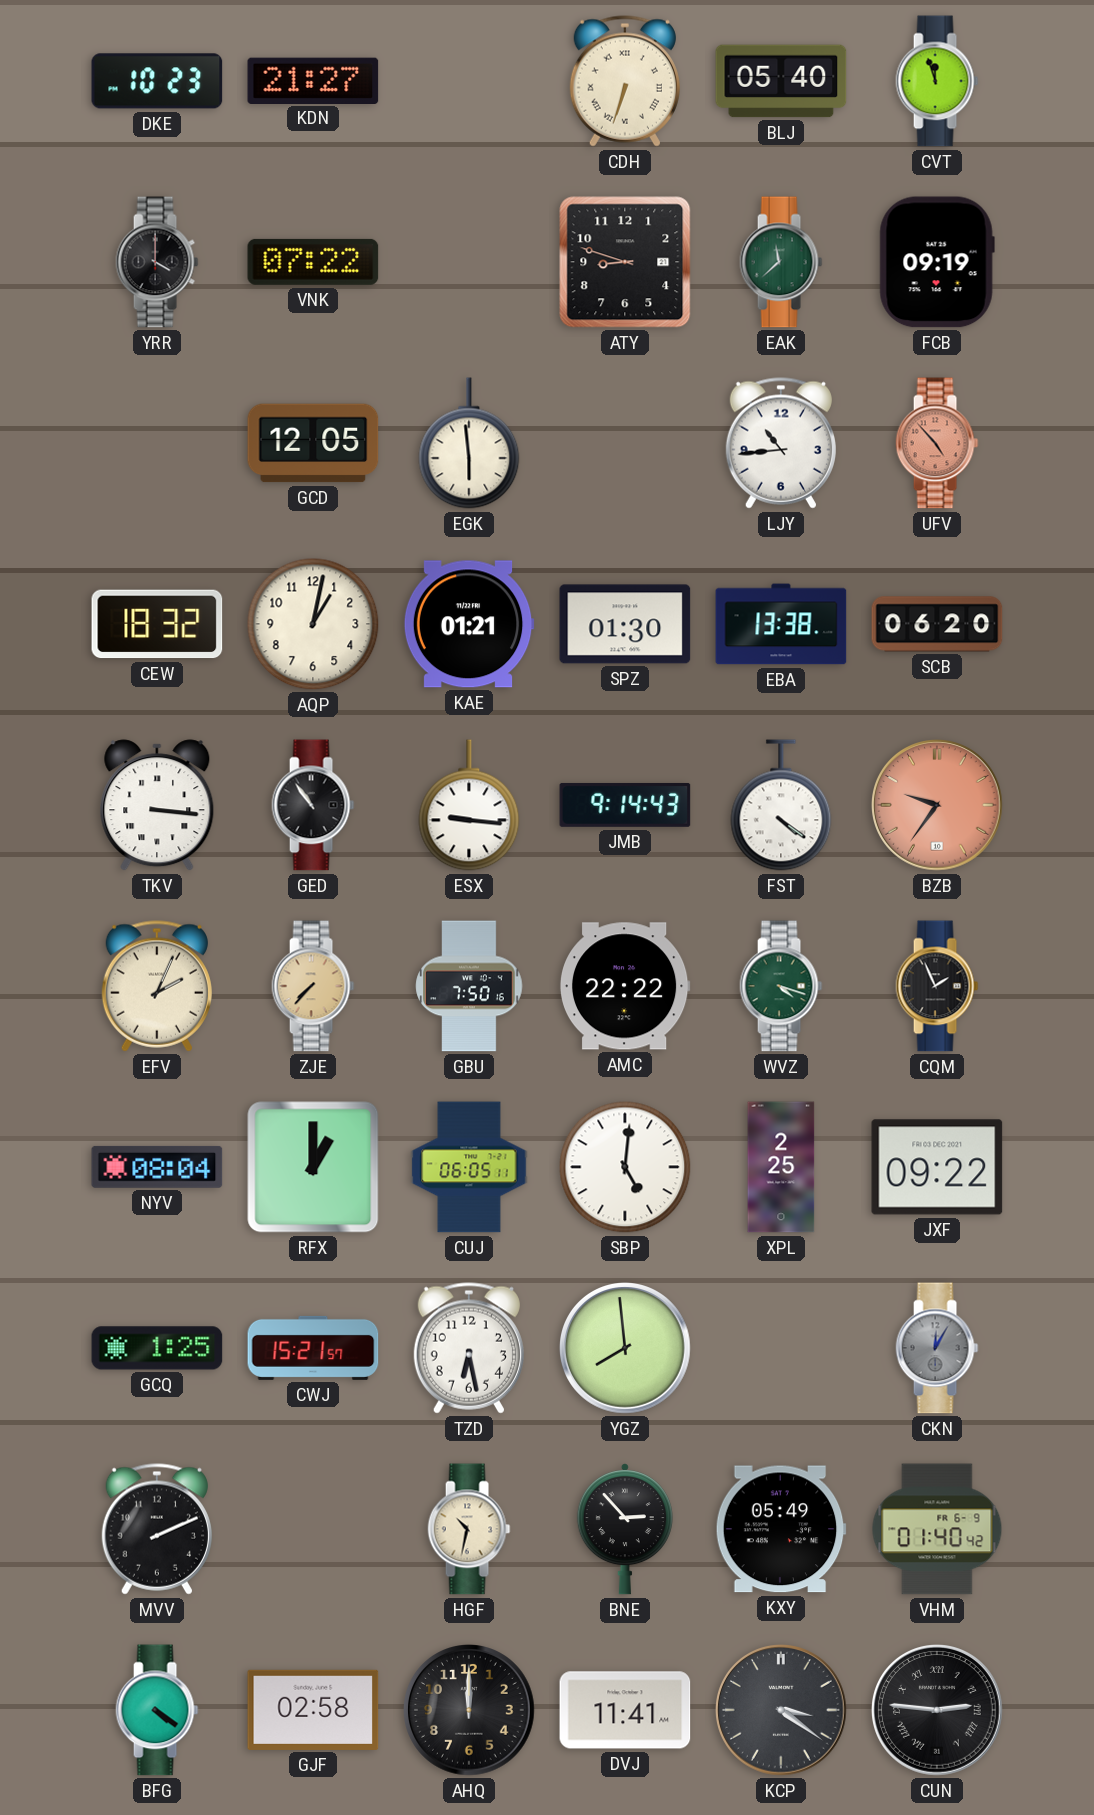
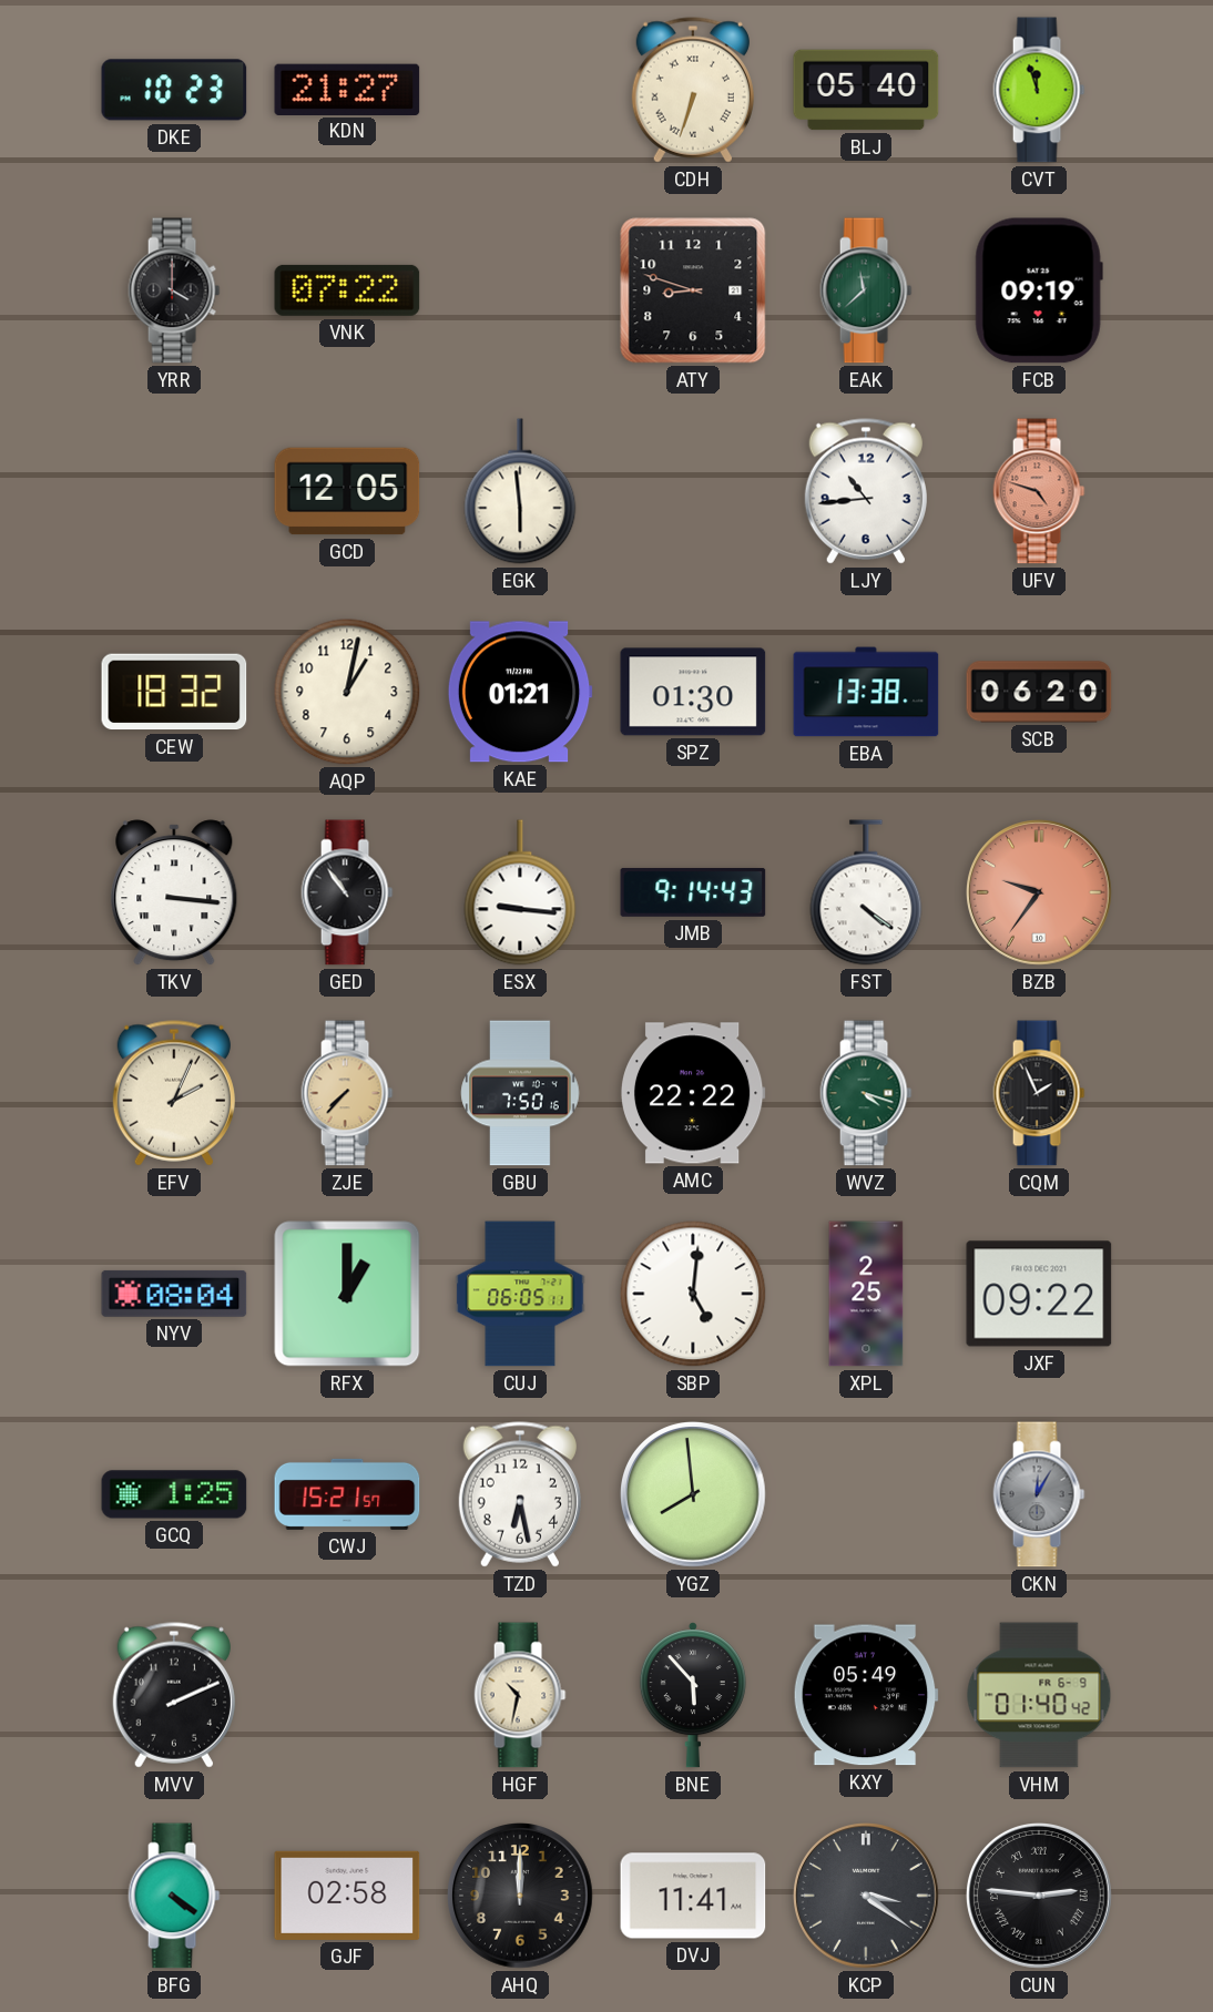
UFV: 4:53 -> 4:48
BNE: 2:53 -> 5:53
